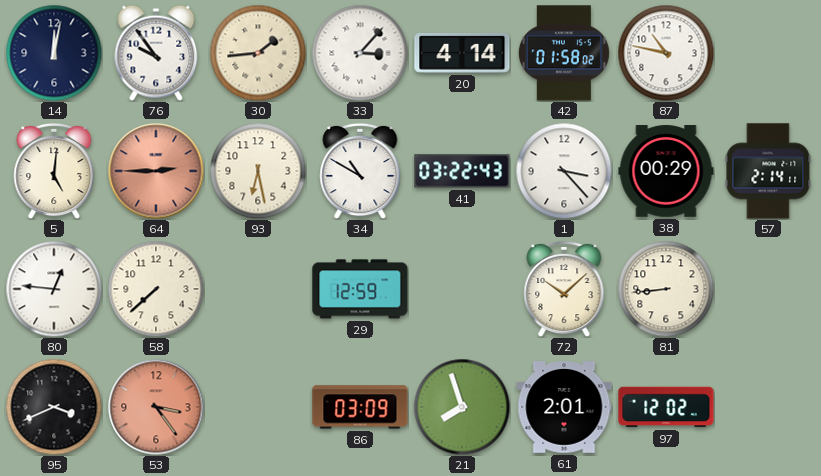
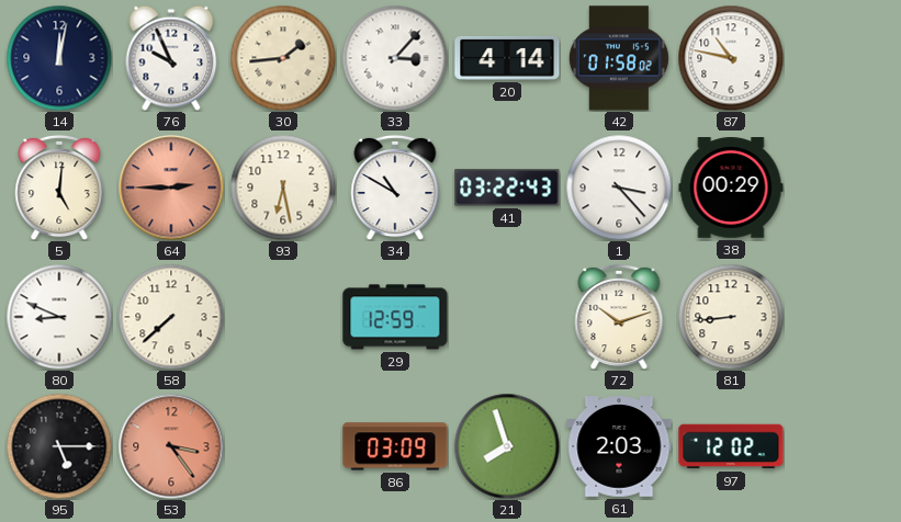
76: 9:54 -> 9:56
57: 2:14 -> none
80: 12:46 -> 8:49
72: 10:08 -> 10:12
95: 3:41 -> 5:15
61: 2:01 -> 2:03
